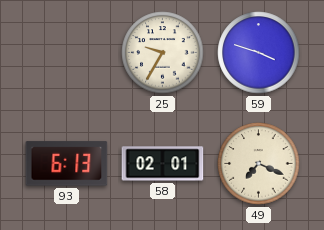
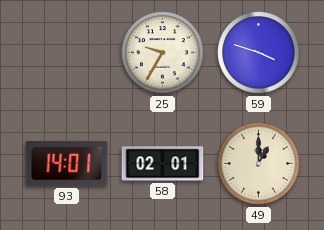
93: 6:13 -> 14:01
49: 7:19 -> 1:00
